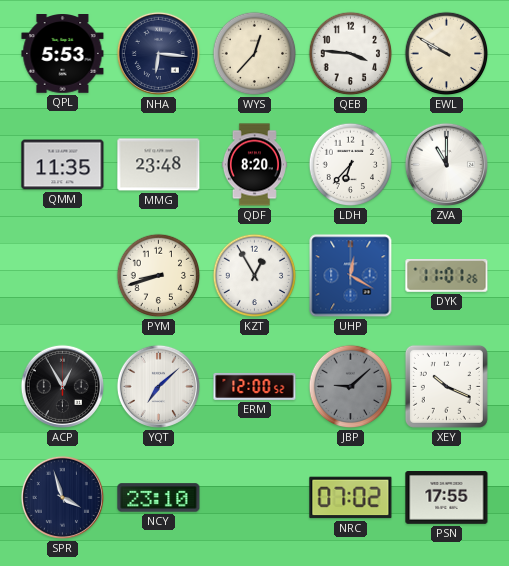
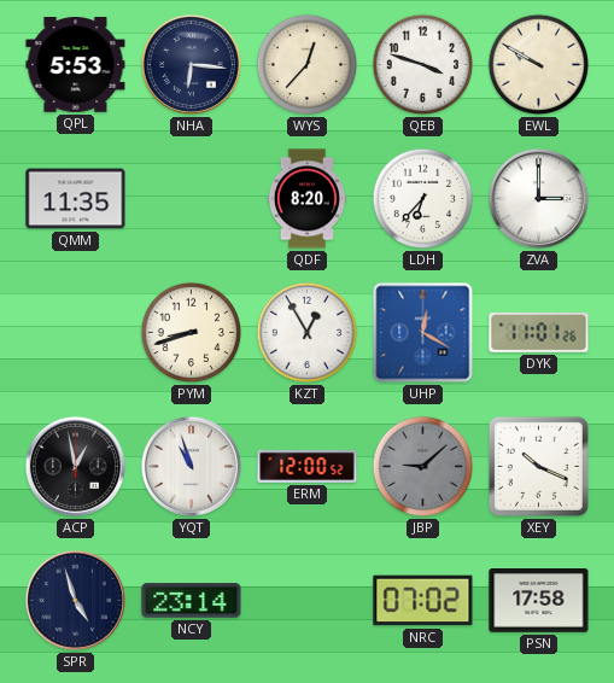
QEB: 3:46 -> 3:48
MMG: 23:48 -> none
ZVA: 11:00 -> 3:00
ACP: 12:55 -> 12:58
YQT: 7:08 -> 10:57
SPR: 3:57 -> 4:57
NCY: 23:10 -> 23:14
PSN: 17:55 -> 17:58
